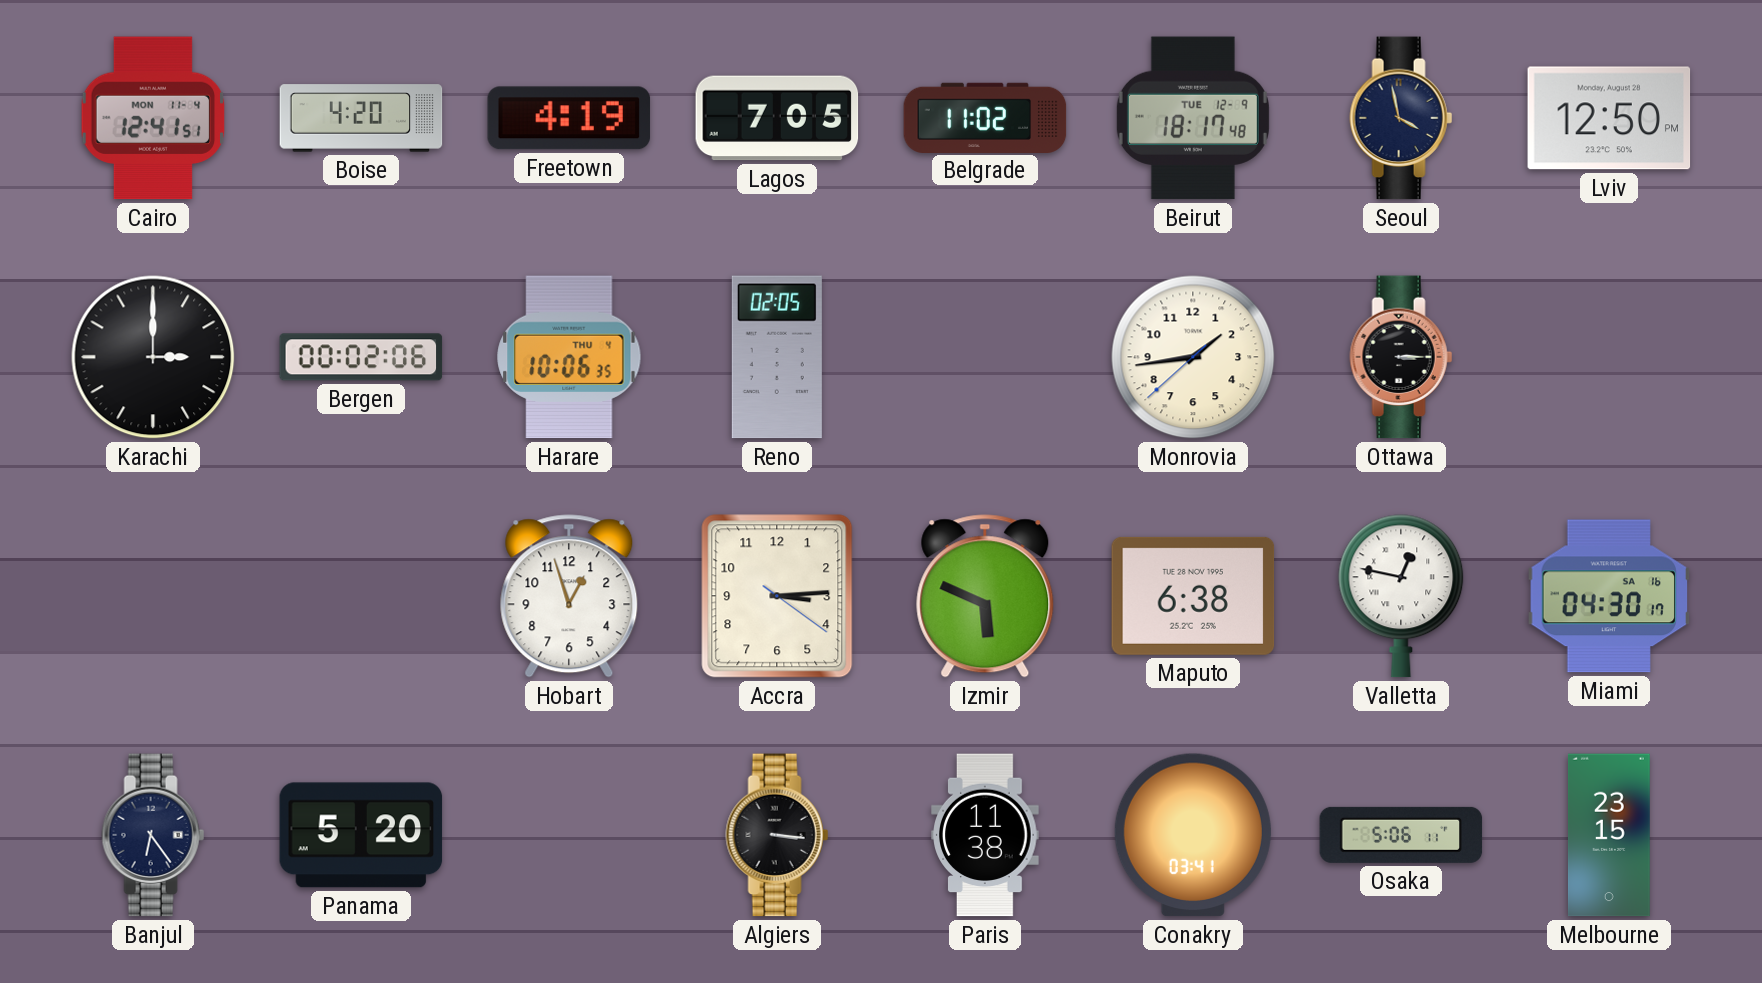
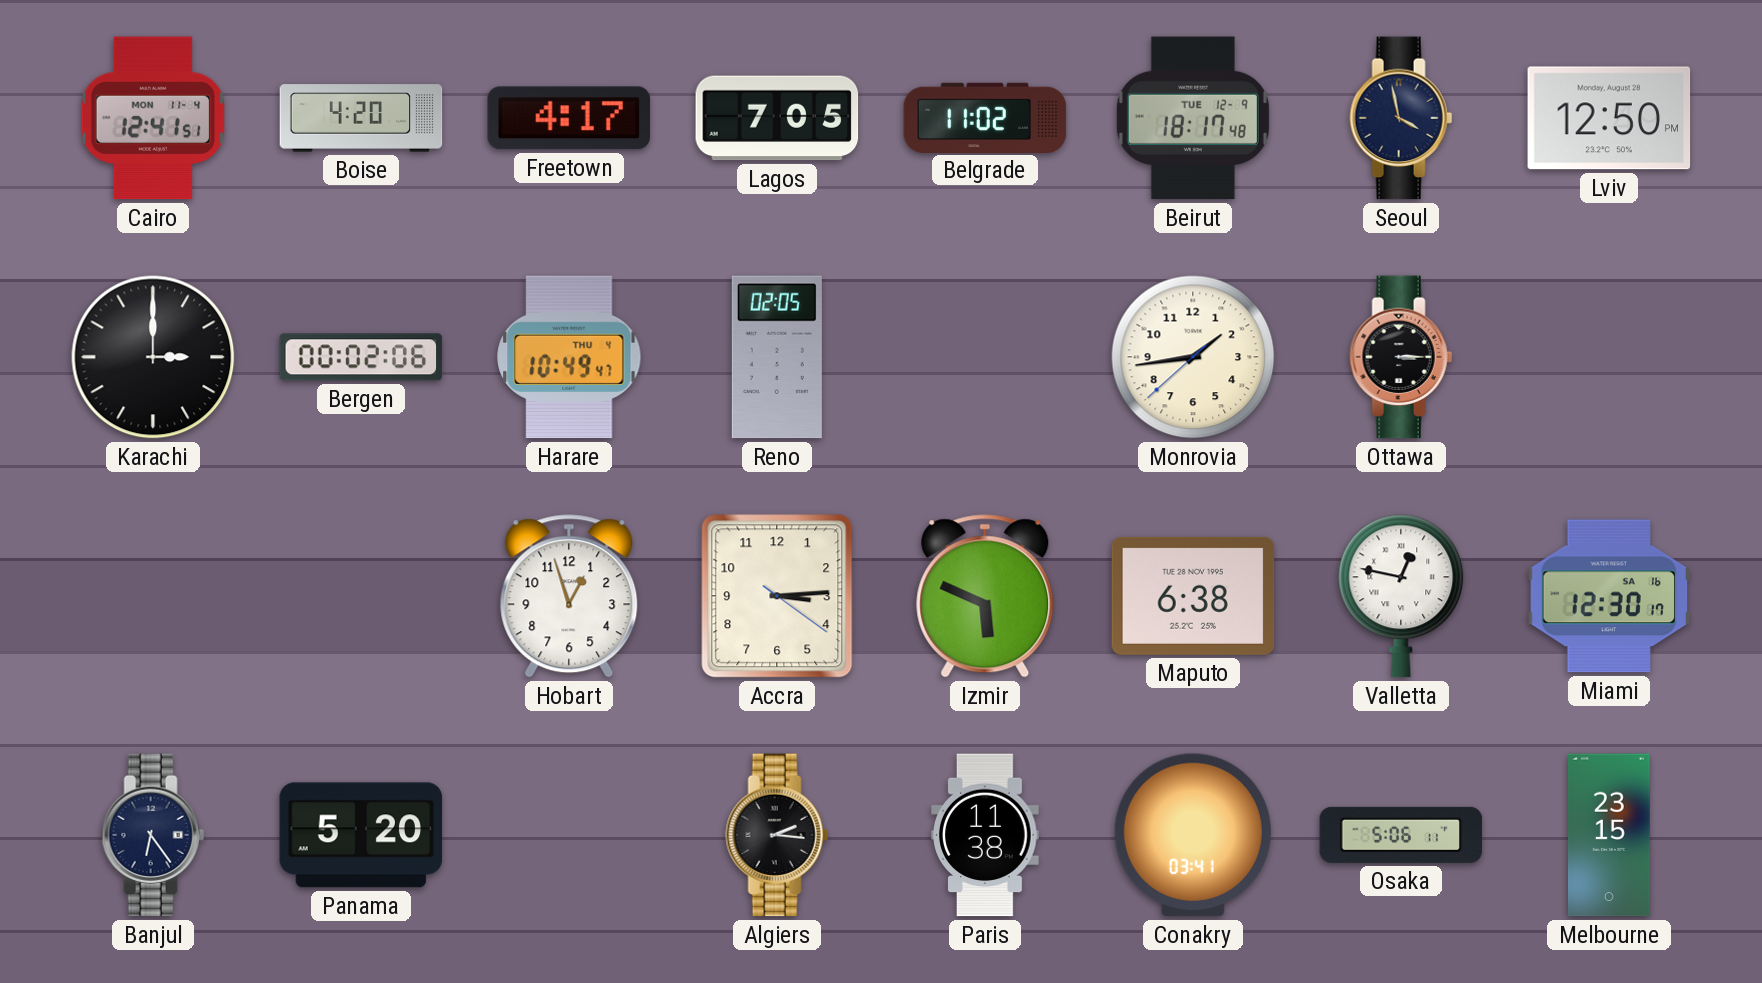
Freetown: 4:19 -> 4:17
Harare: 10:06 -> 10:49
Miami: 04:30 -> 12:30
Algiers: 3:16 -> 2:16
